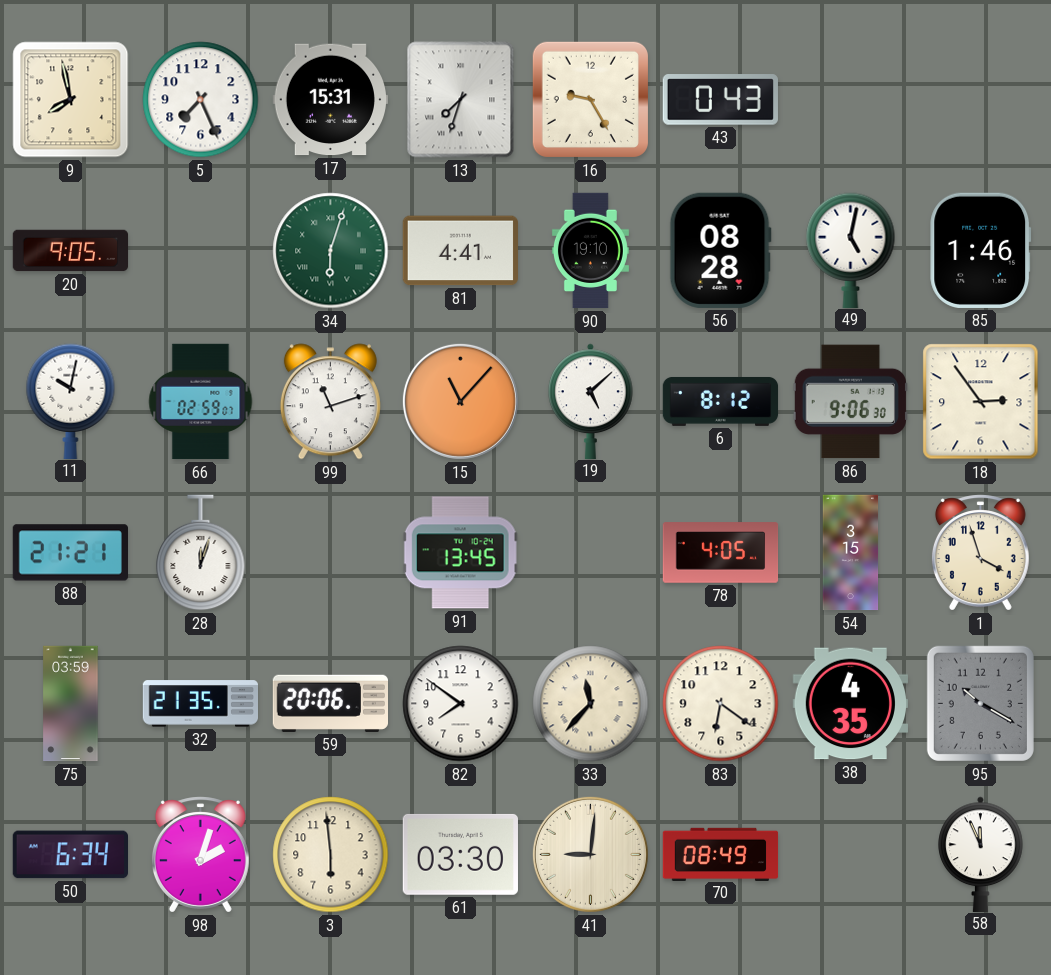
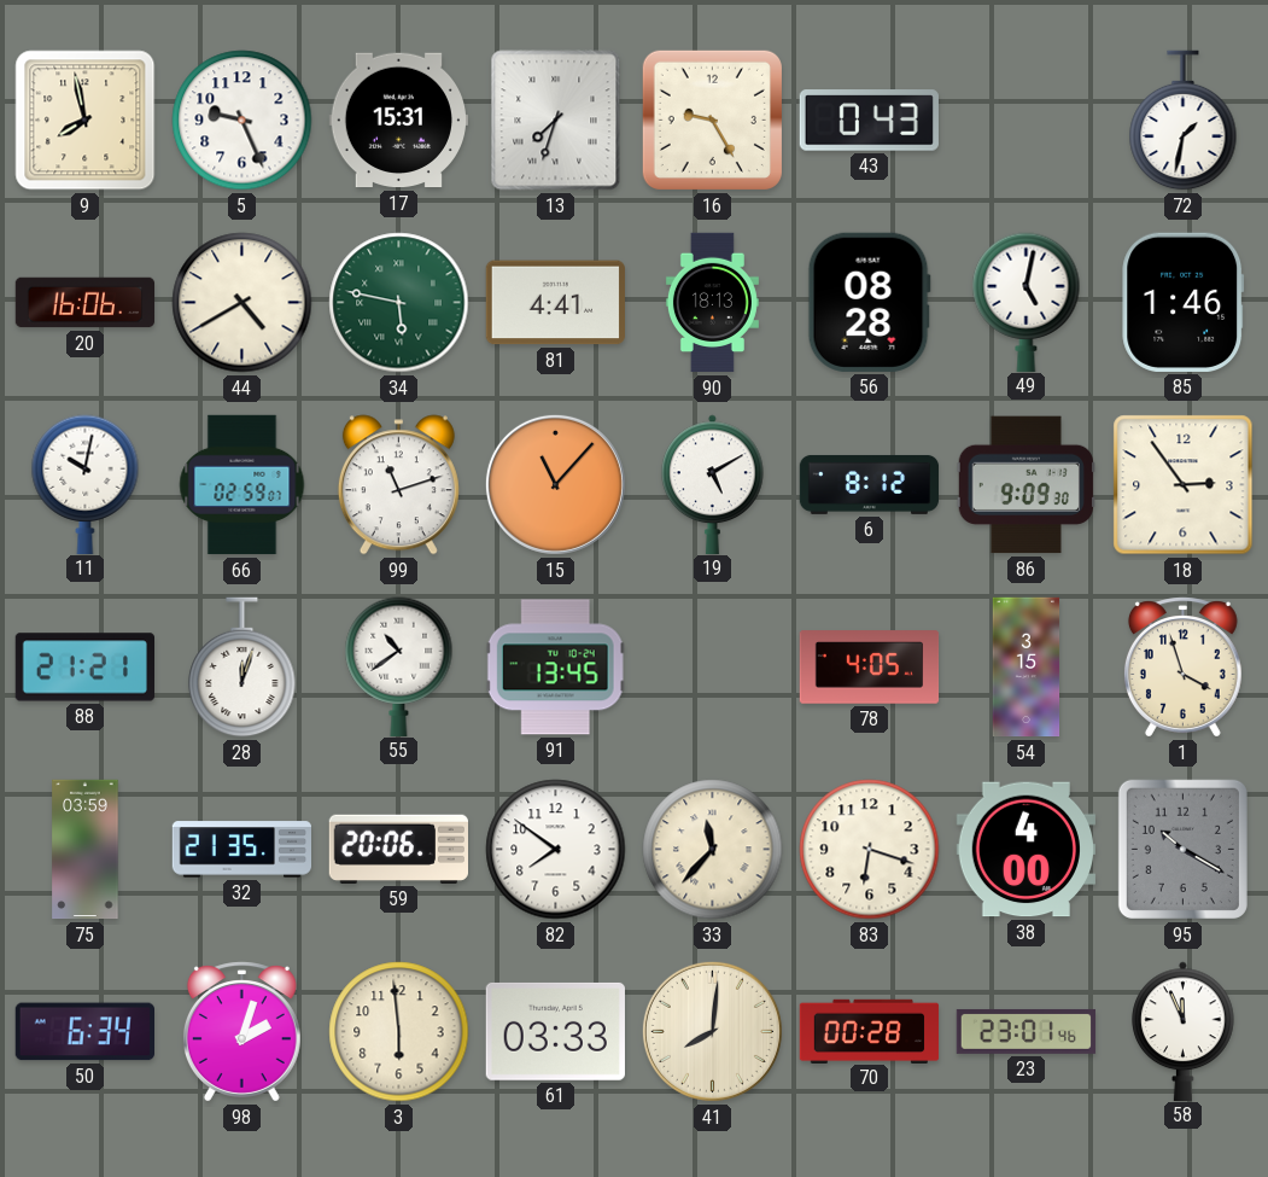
5: 7:26 -> 9:26
72: none -> 1:32
20: 9:05 -> 16:06
44: none -> 4:40
34: 6:03 -> 5:47
90: 19:10 -> 18:13
19: 5:08 -> 5:10
86: 9:06 -> 9:09
55: none -> 10:39
83: 6:21 -> 6:18
38: 4:35 -> 4:00
61: 03:30 -> 03:33
41: 9:01 -> 8:01
70: 08:49 -> 00:28
23: none -> 23:01
